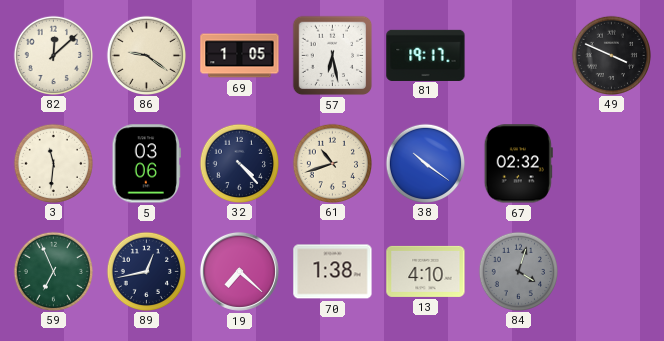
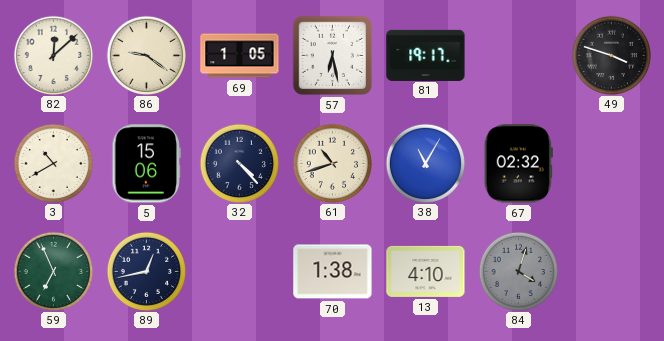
49: 3:49 -> 3:48
3: 11:31 -> 10:40
5: 03:06 -> 15:06
38: 10:21 -> 11:05
19: 7:22 -> none
